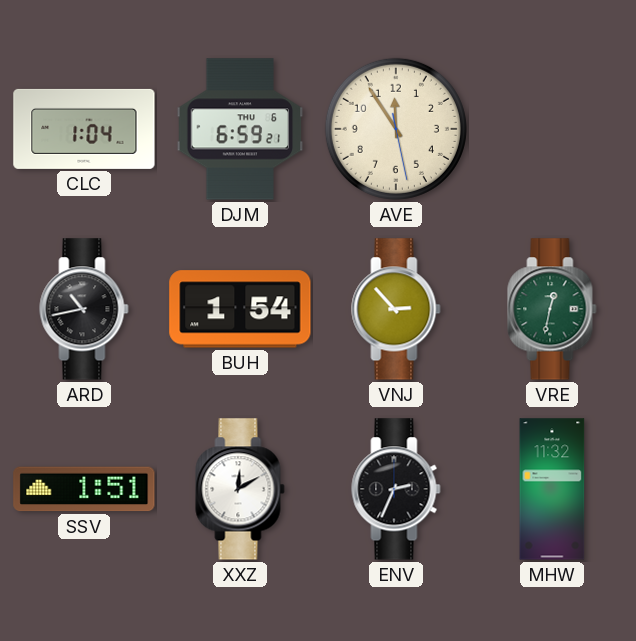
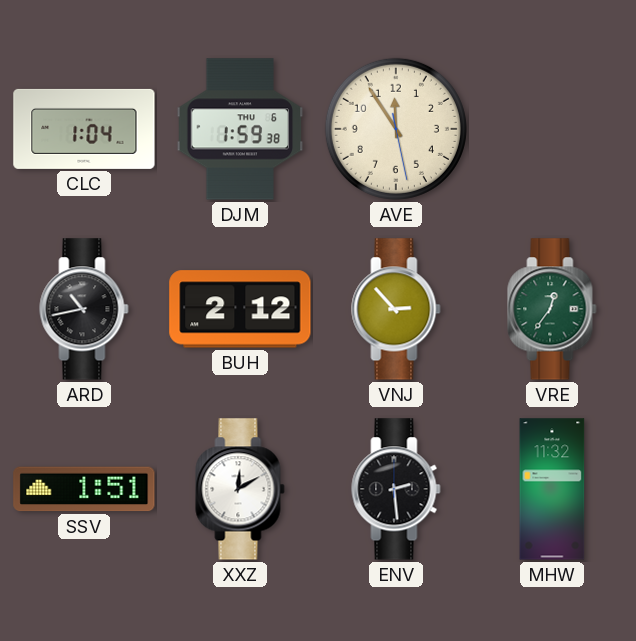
DJM: 6:59 -> 1:59
BUH: 1:54 -> 2:12
VRE: 12:32 -> 12:36
ENV: 2:34 -> 2:29
